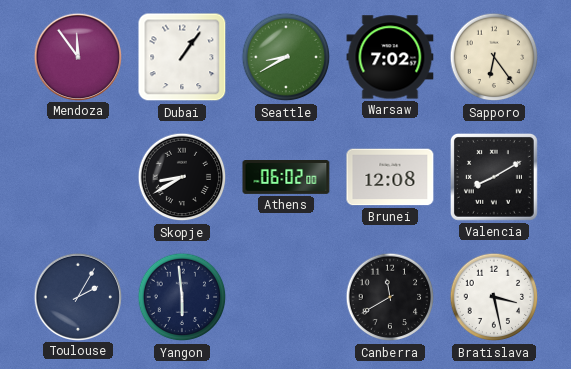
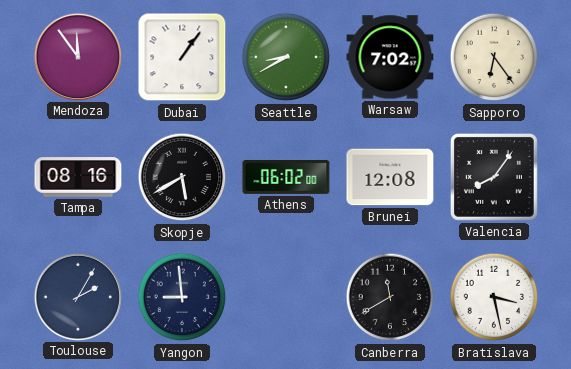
Tampa: none -> 08:16
Skopje: 8:40 -> 5:40
Valencia: 8:10 -> 8:06
Yangon: 5:59 -> 8:59
